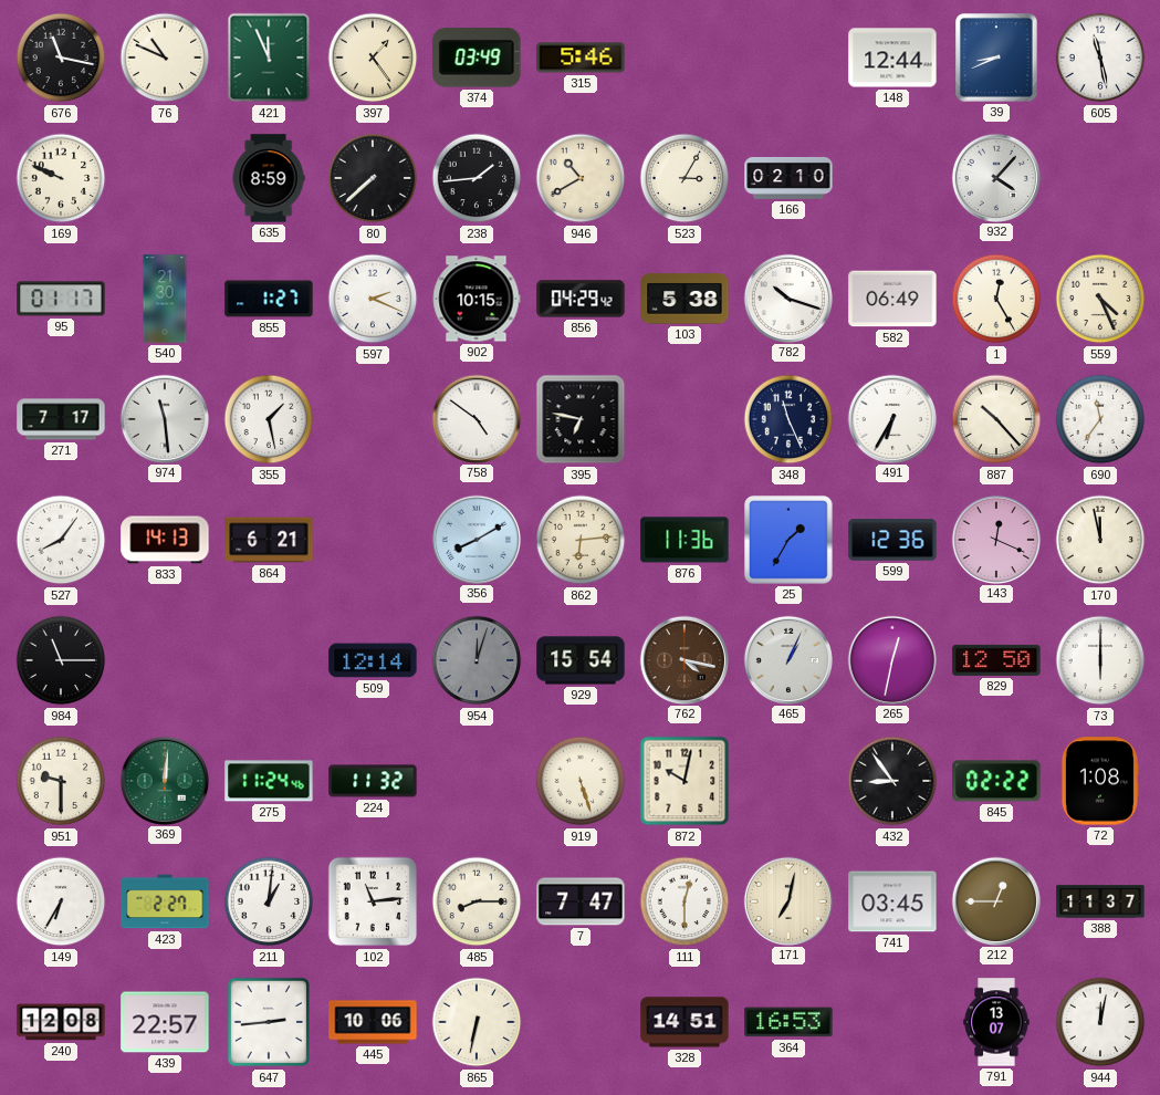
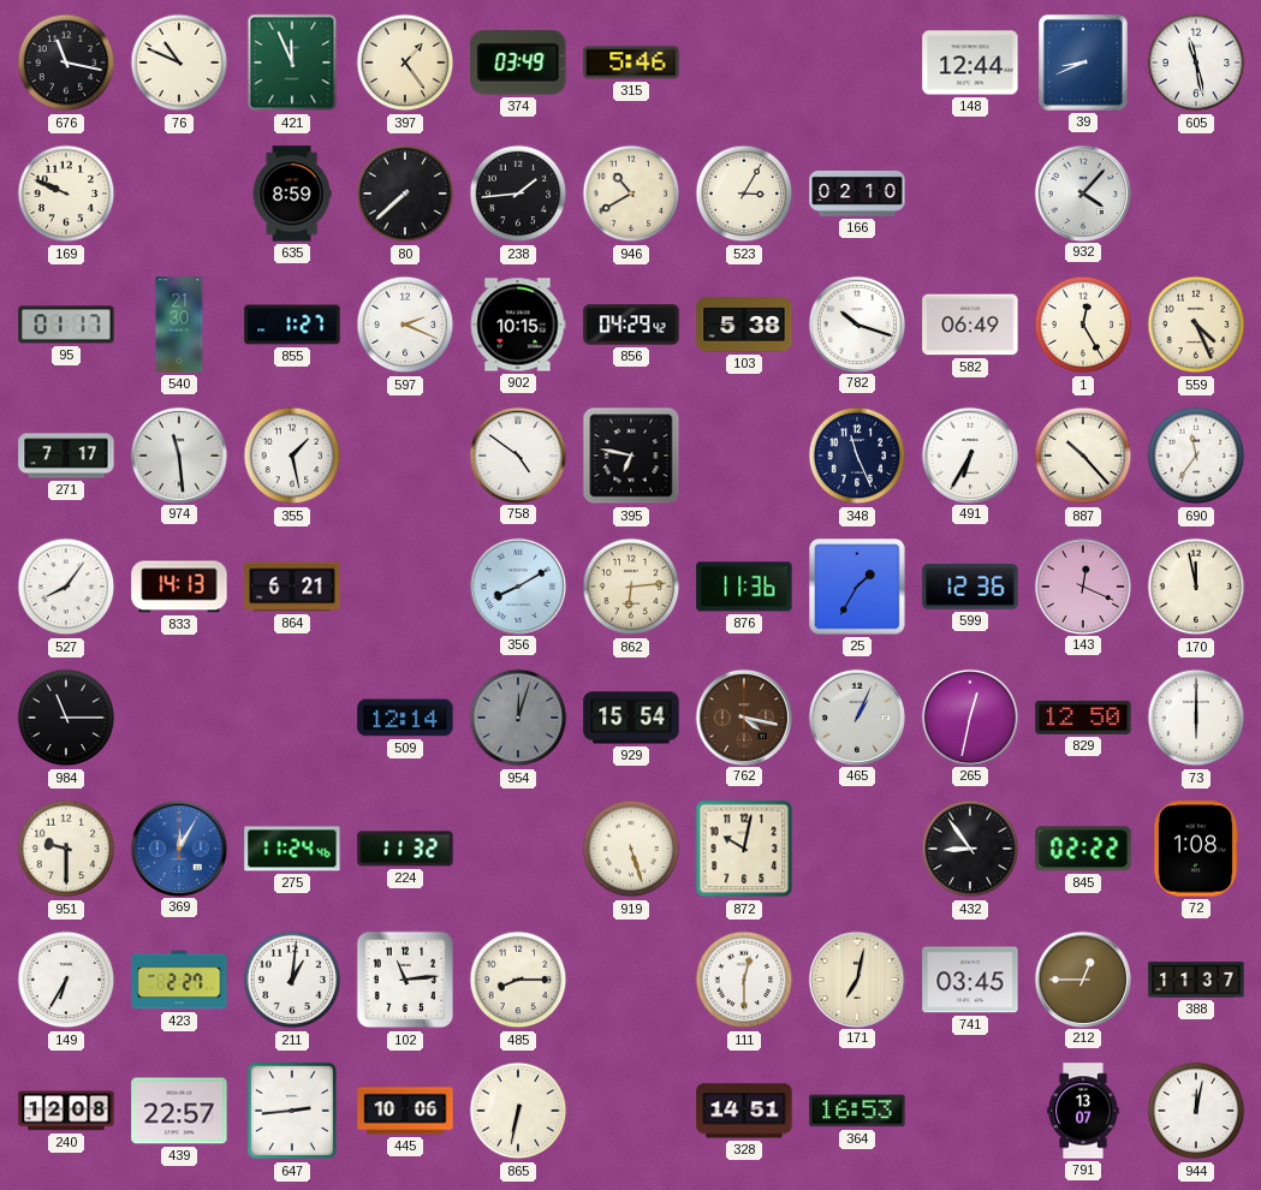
369: 12:01 -> 12:05
369 dial: green -> blue
7: 7:47 -> none
